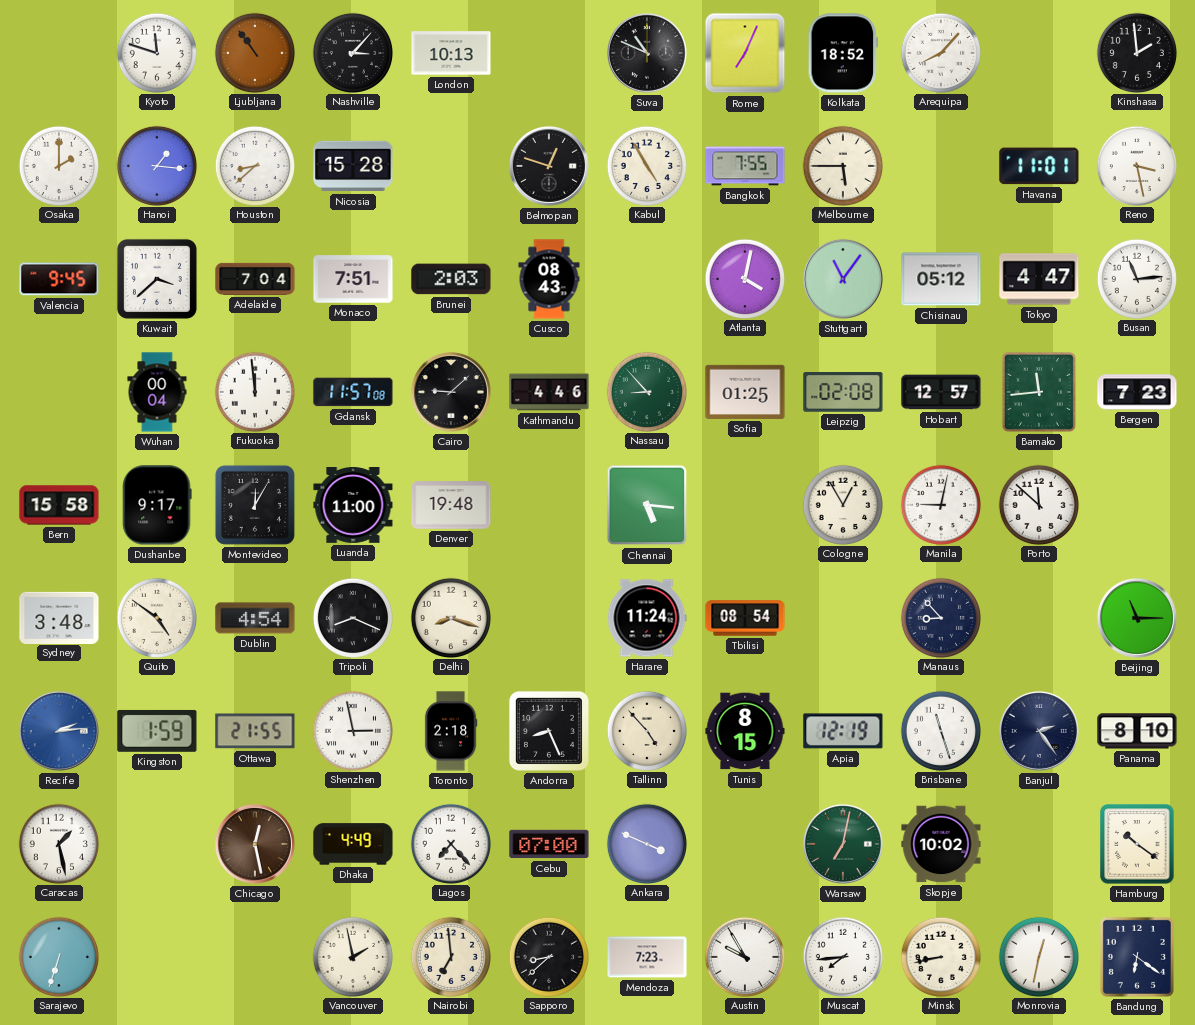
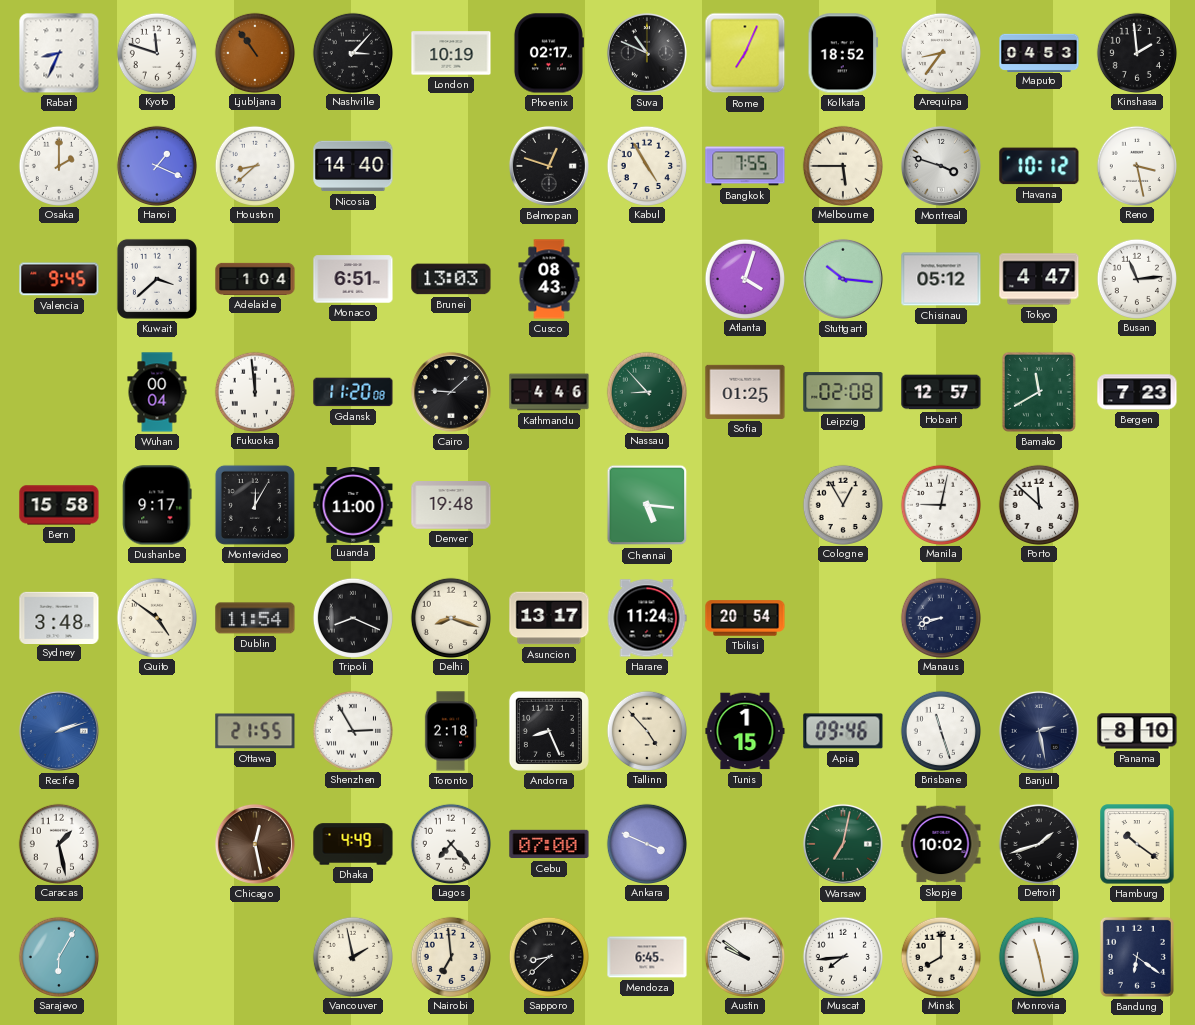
Rabat: none -> 8:34
London: 10:13 -> 10:19
Phoenix: none -> 02:17
Arequipa: 8:07 -> 8:36
Maputo: none -> 04:53
Hanoi: 1:16 -> 1:19
Nicosia: 15:28 -> 14:40
Montreal: none -> 3:48
Havana: 11:01 -> 10:12
Adelaide: 7:04 -> 1:04
Monaco: 7:51 -> 6:51
Brunei: 2:03 -> 13:03
Atlanta: 4:02 -> 4:03
Stuttgart: 11:06 -> 10:16
Gdansk: 11:57 -> 11:20
Bamako: 11:44 -> 11:40
Dublin: 4:54 -> 11:54
Asuncion: none -> 13:17
Tbilisi: 08:54 -> 20:54
Manaus: 8:53 -> 8:42
Beijing: 11:15 -> none
Recife: 2:14 -> 2:12
Kingston: 1:59 -> none
Shenzhen: 2:58 -> 2:55
Tunis: 8:15 -> 1:15
Apia: 12:19 -> 09:46
Banjul: 2:24 -> 2:28
Detroit: none -> 1:42
Sarajevo: 6:33 -> 6:05
Mendoza: 7:23 -> 6:45
Austin: 9:55 -> 9:51
Minsk: 8:43 -> 8:00
Monrovia: 12:32 -> 11:28
